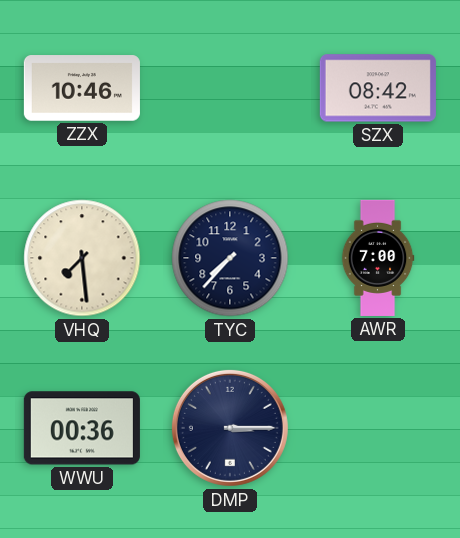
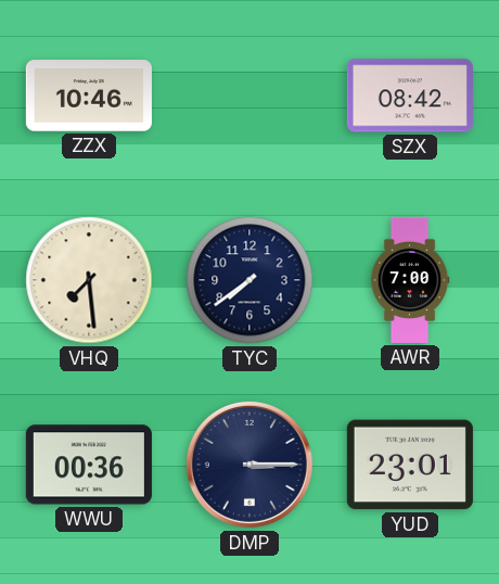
TYC: 7:37 -> 7:39
YUD: none -> 23:01
